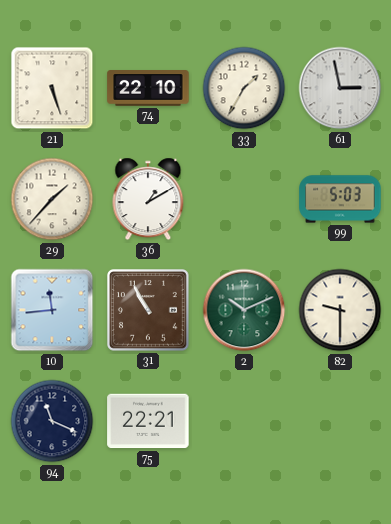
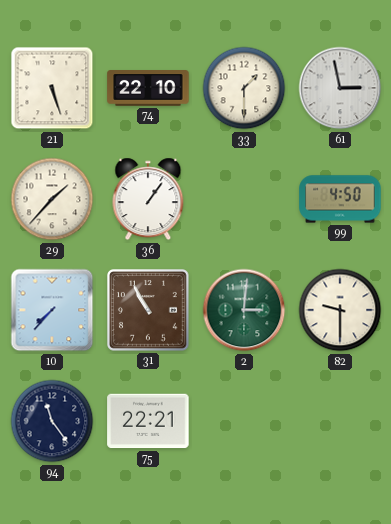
33: 1:35 -> 1:30
36: 1:10 -> 1:06
99: 5:03 -> 4:50
10: 11:44 -> 7:37
2: 10:11 -> 3:01
94: 11:19 -> 11:24
